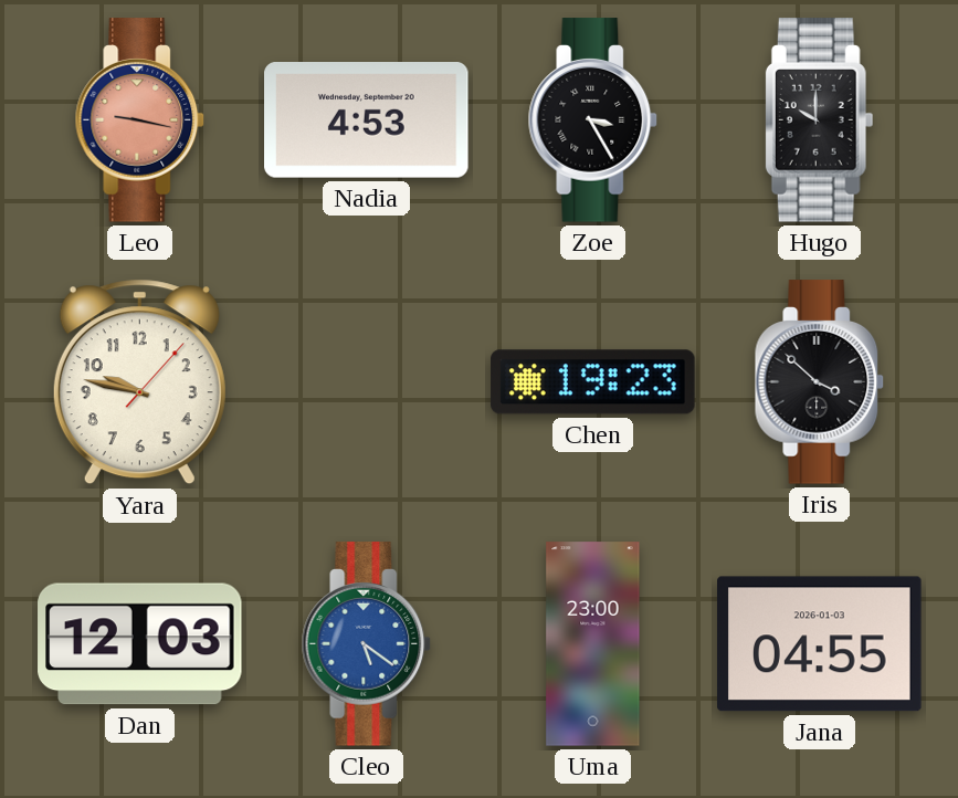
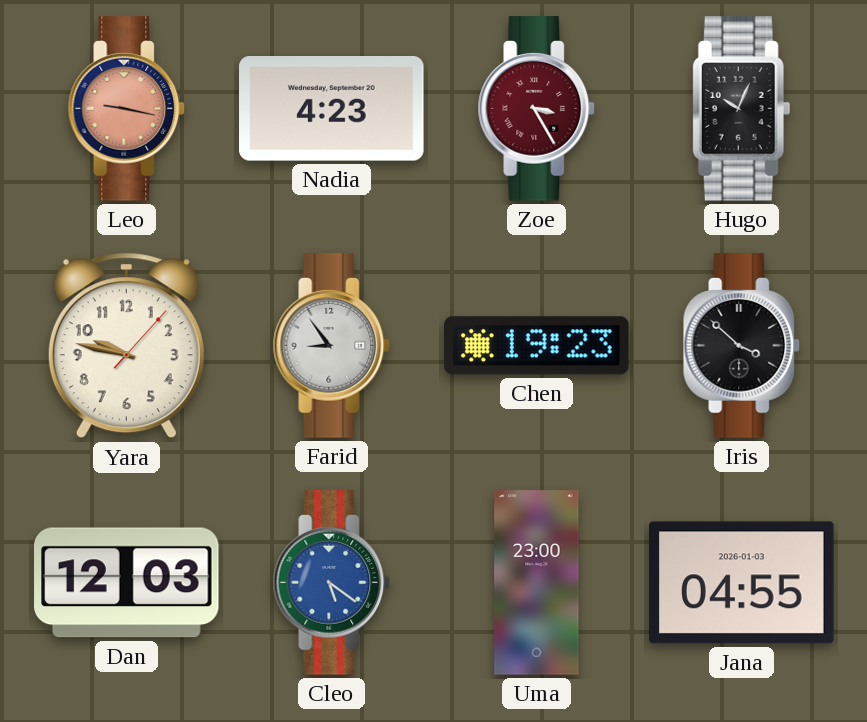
Nadia: 4:53 -> 4:23
Zoe dial: black -> burgundy
Hugo: 10:00 -> 10:04
Farid: none -> 8:54
